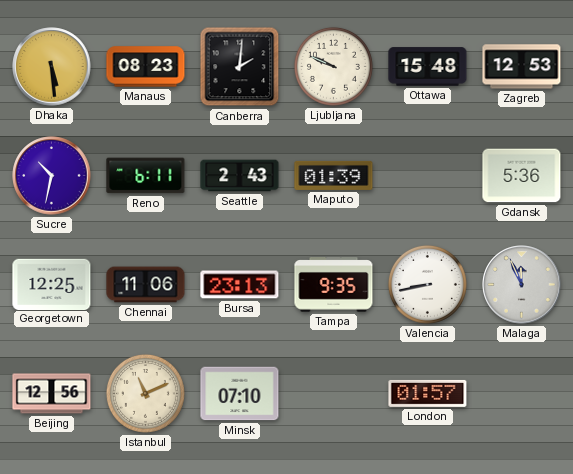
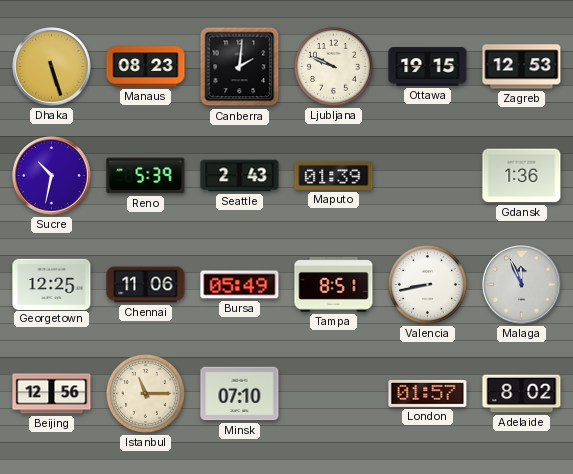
Dhaka: 5:29 -> 5:27
Ottawa: 15:48 -> 19:15
Reno: 6:11 -> 5:39
Gdansk: 5:36 -> 1:36
Bursa: 23:13 -> 05:49
Tampa: 9:35 -> 8:51
Istanbul: 11:11 -> 11:15
Adelaide: none -> 8:02
